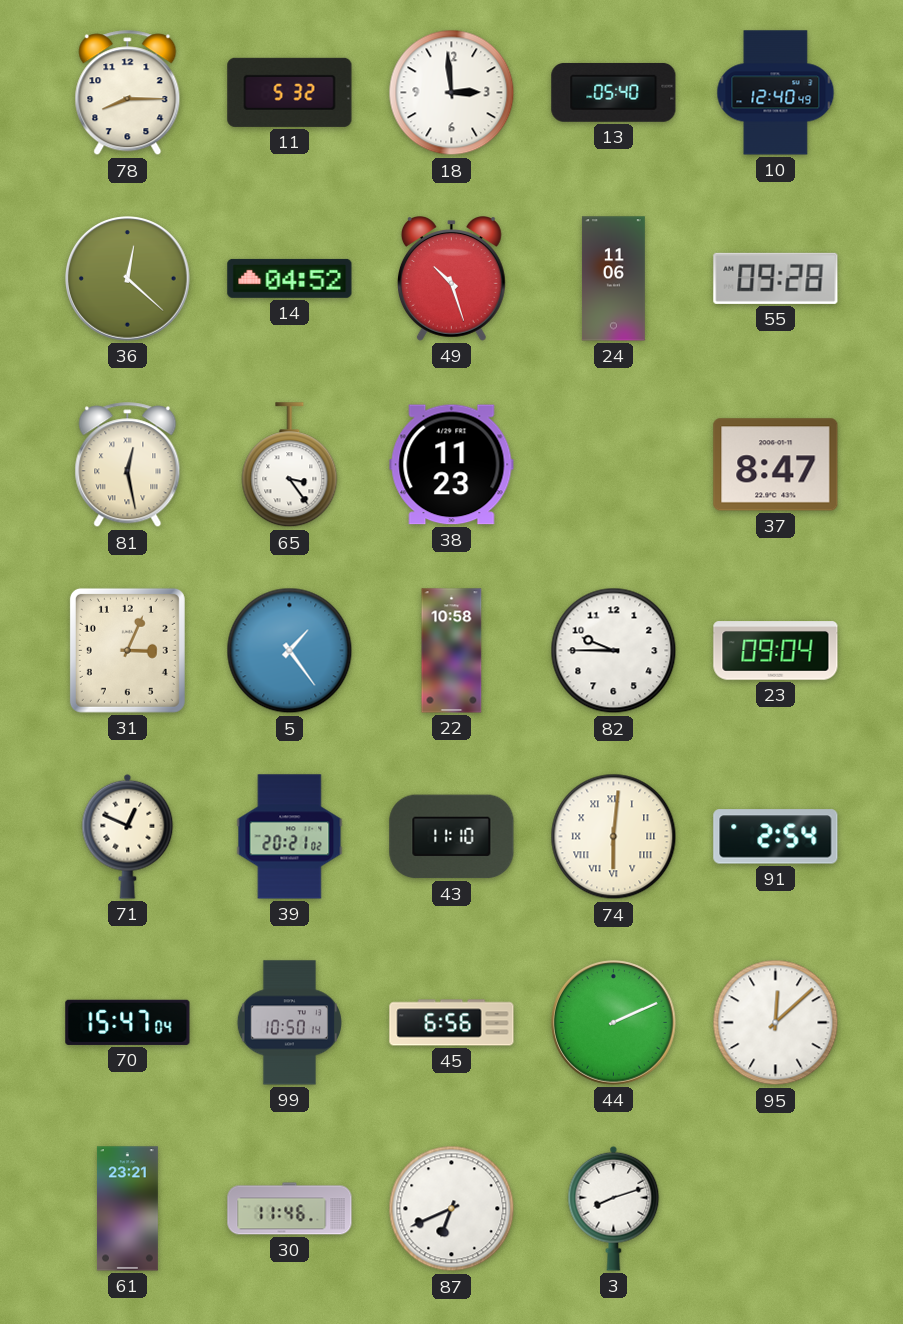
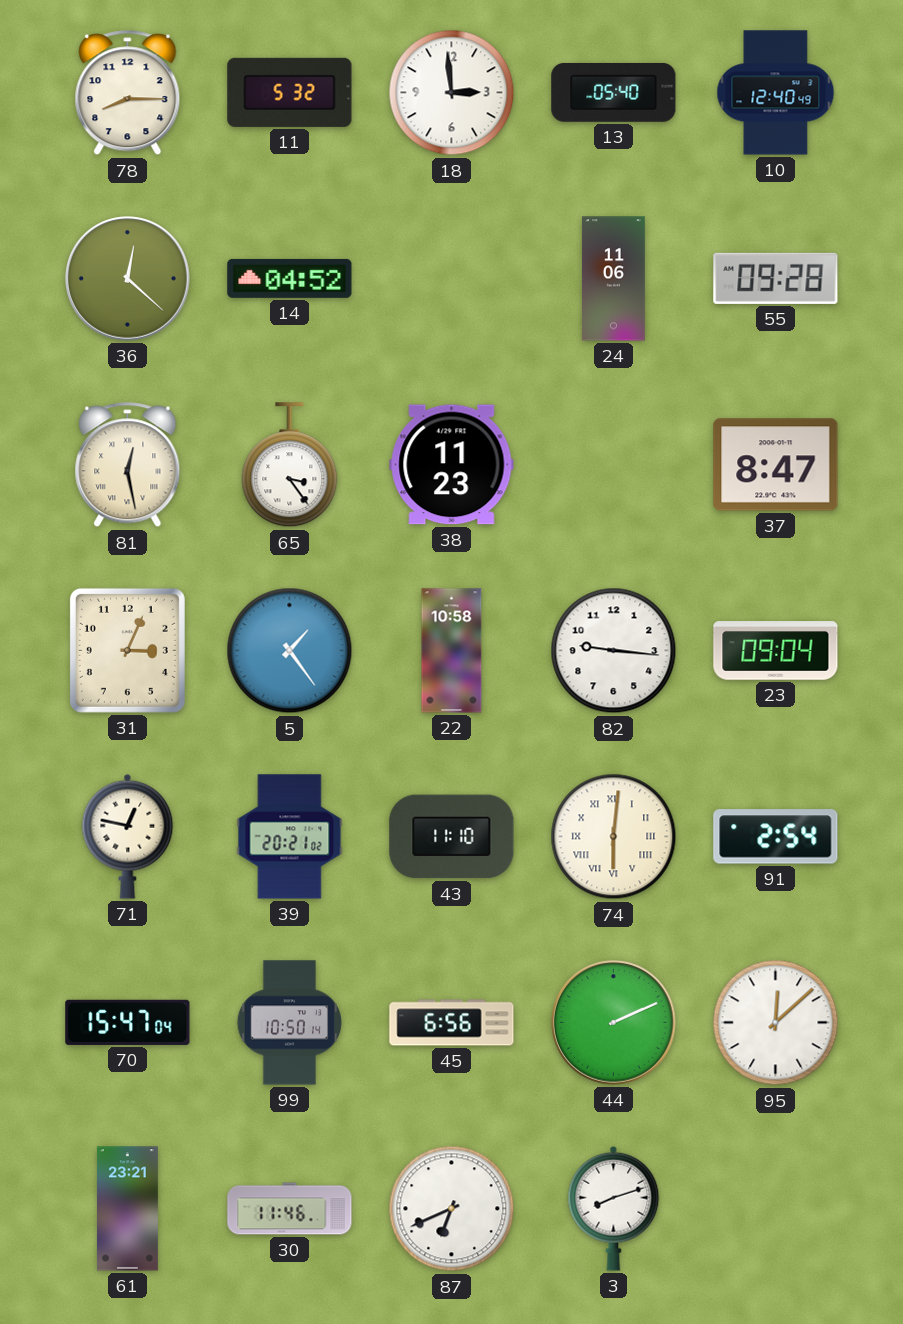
49: 10:27 -> none
82: 9:45 -> 9:16
71: 12:49 -> 12:47
